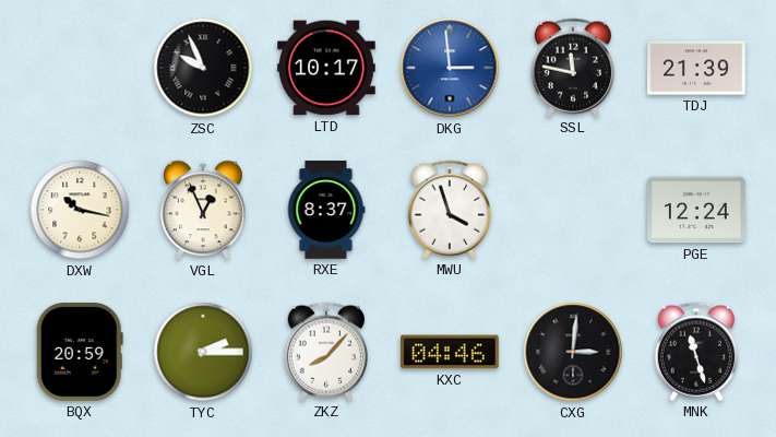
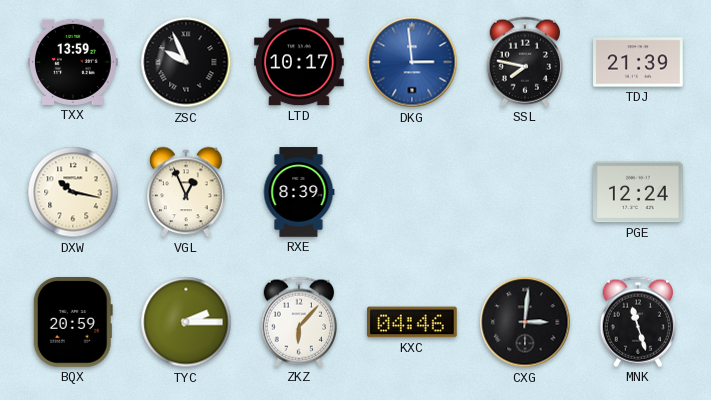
TXX: none -> 13:59
SSL: 11:47 -> 7:47
RXE: 8:37 -> 8:39
MWU: 3:57 -> none
ZKZ: 8:07 -> 6:07
